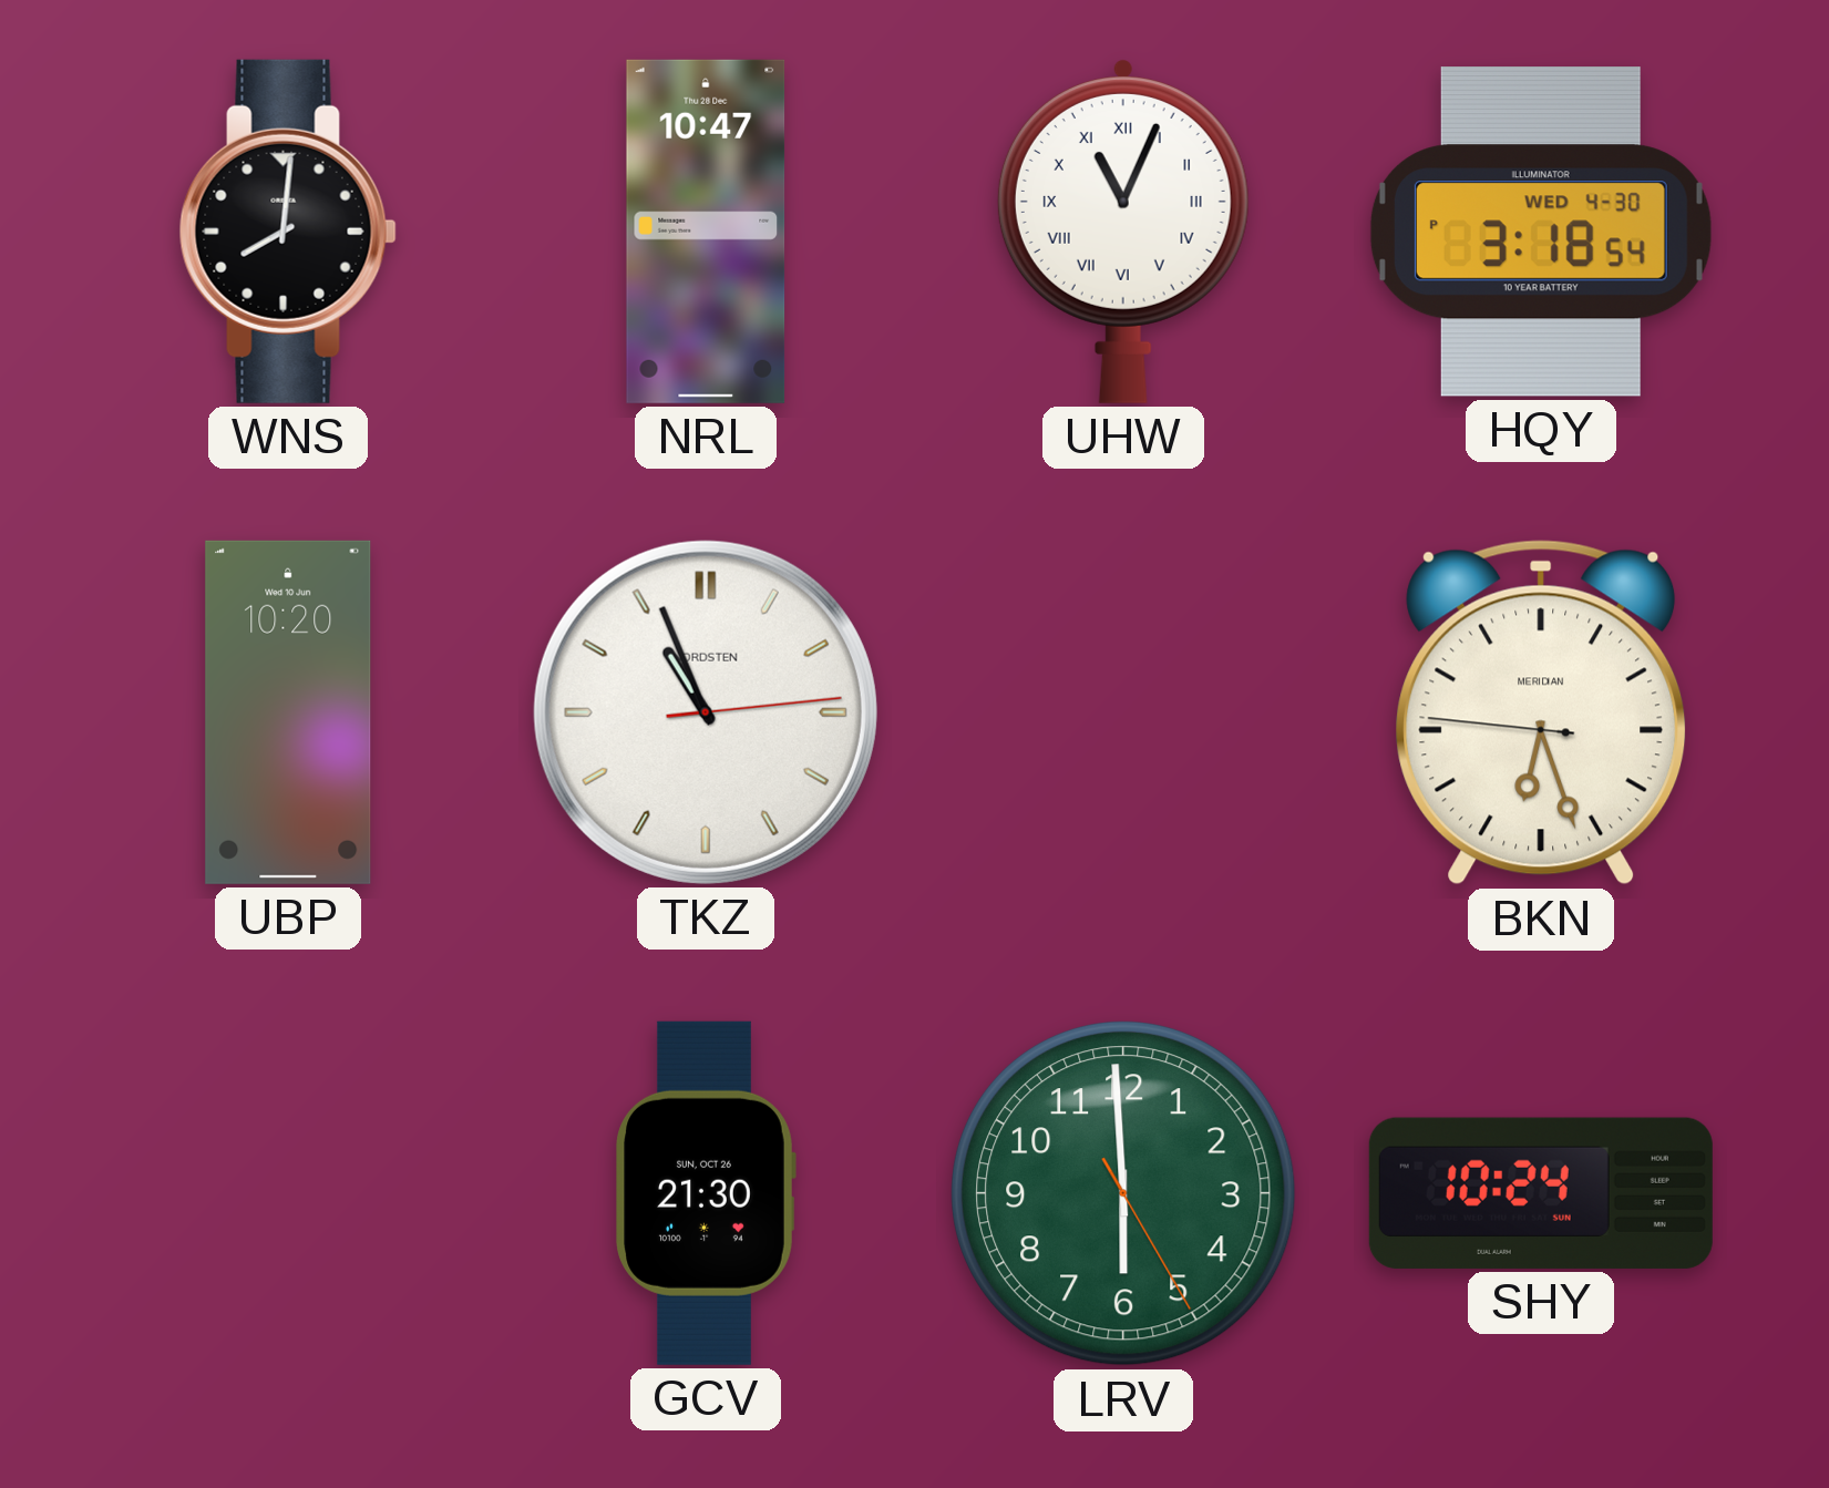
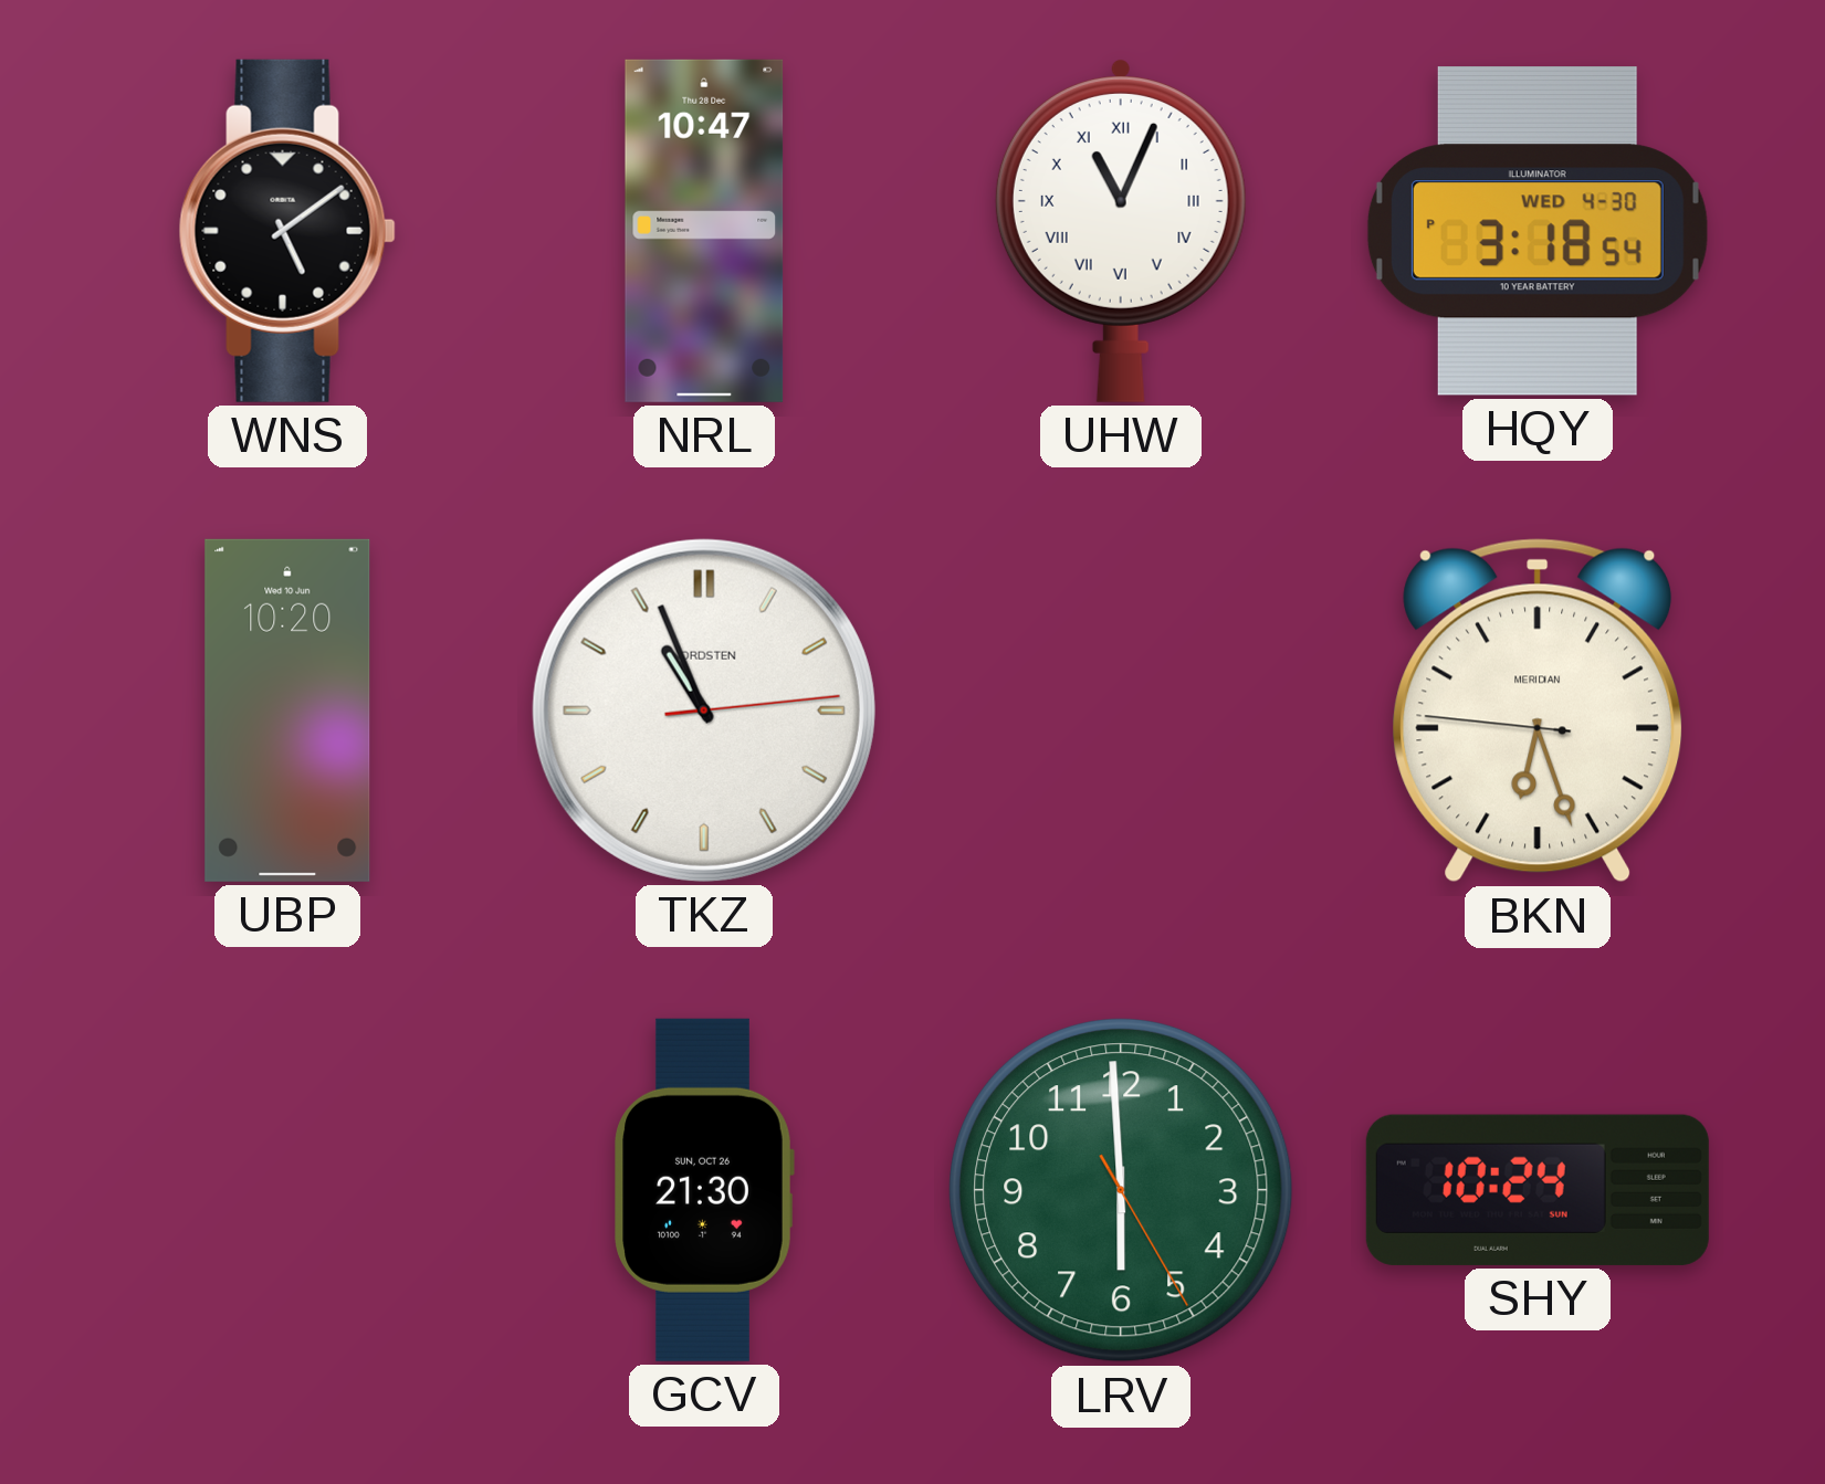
WNS: 8:01 -> 5:09
